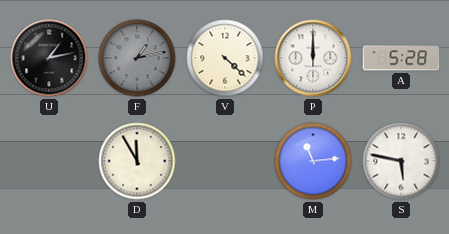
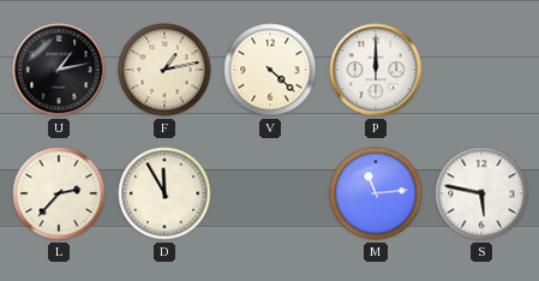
F dial: grey -> cream
A: 5:28 -> none
L: none -> 2:37
